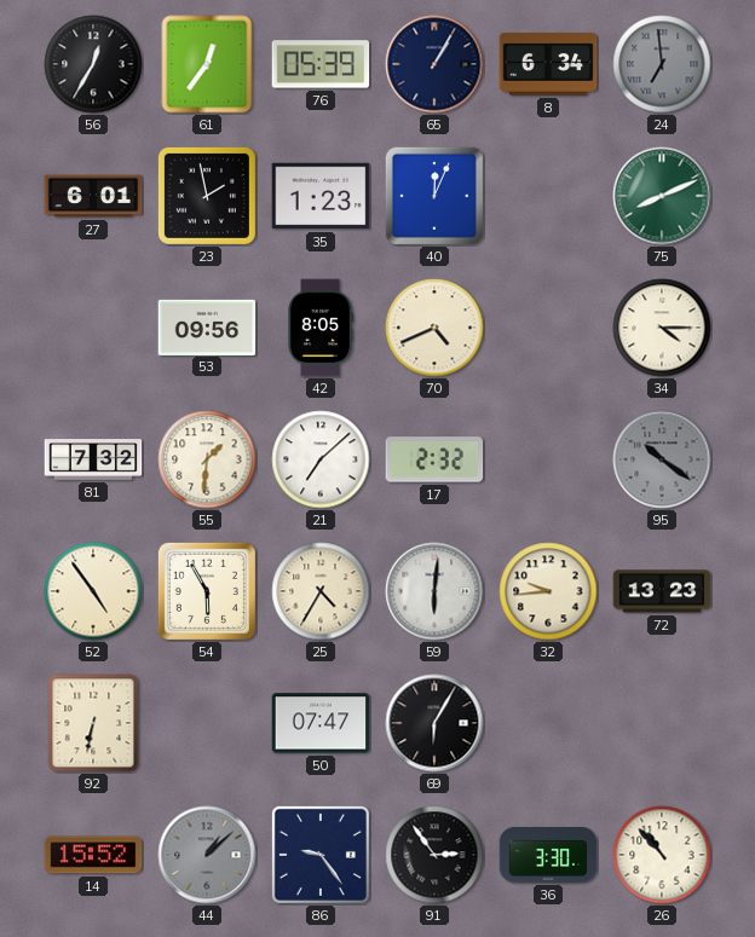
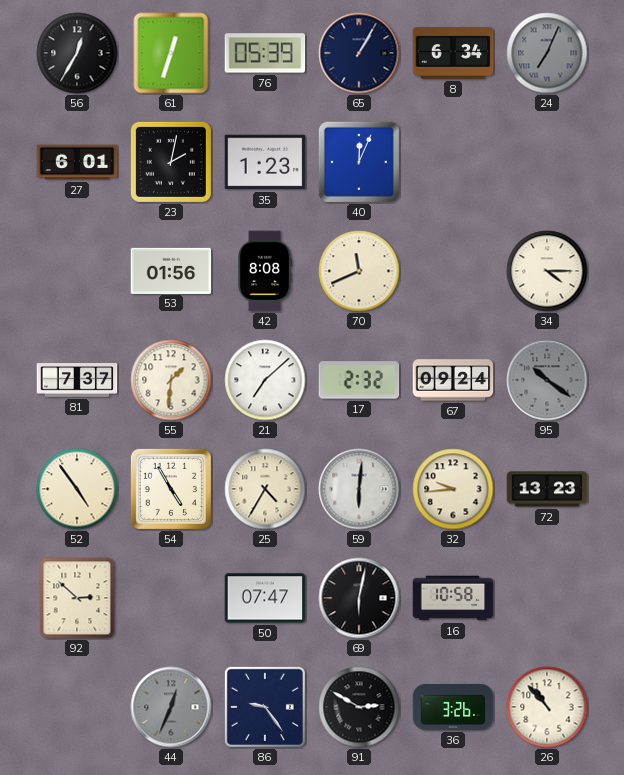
61: 12:36 -> 12:33
24: 6:59 -> 7:04
23: 1:58 -> 2:02
75: 8:11 -> none
53: 09:56 -> 01:56
42: 8:05 -> 8:08
70: 4:41 -> 11:41
81: 7:32 -> 7:37
67: none -> 09:24
54: 5:55 -> 4:55
92: 6:32 -> 2:52
69: 6:05 -> 6:02
16: none -> 10:58
14: 15:52 -> none
44: 1:08 -> 12:34
91: 2:54 -> 2:50
36: 3:30 -> 3:26
